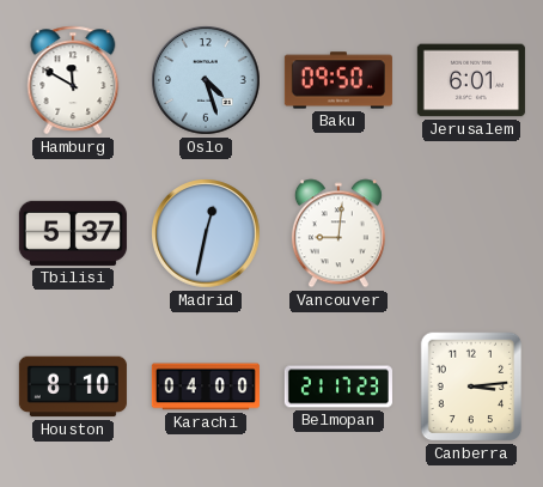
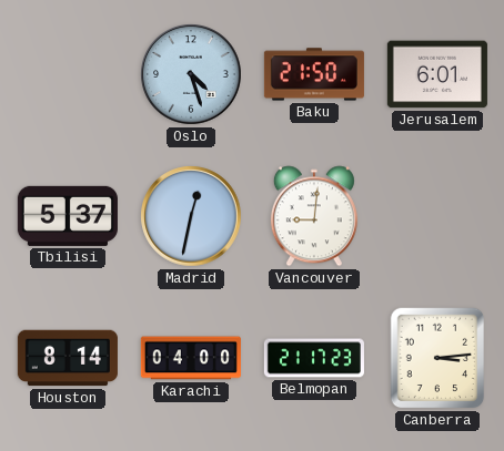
Hamburg: 11:50 -> none
Baku: 09:50 -> 21:50
Houston: 8:10 -> 8:14
